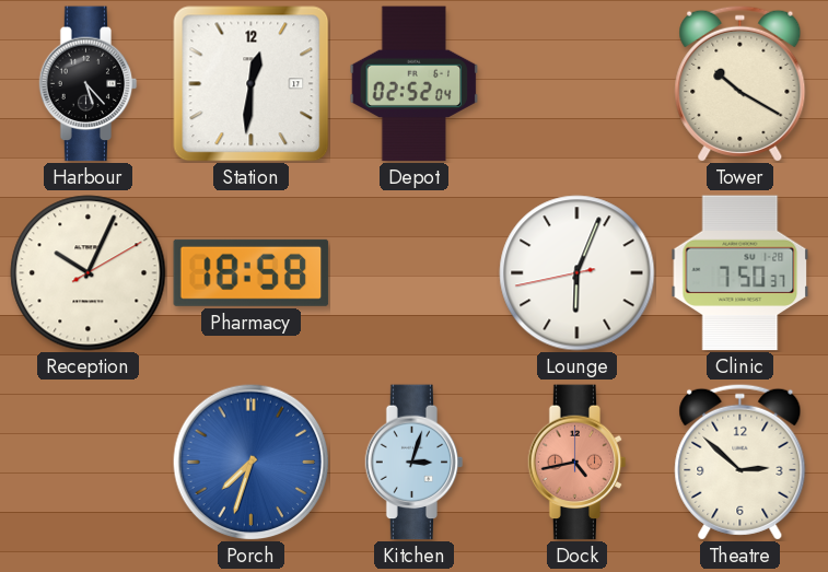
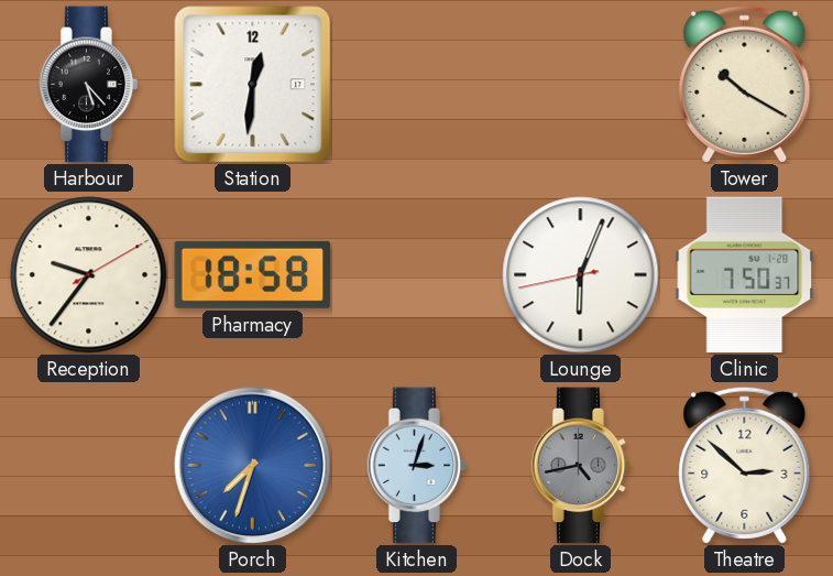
Depot: 02:52 -> none
Reception: 10:04 -> 9:36
Dock dial: salmon -> grey
